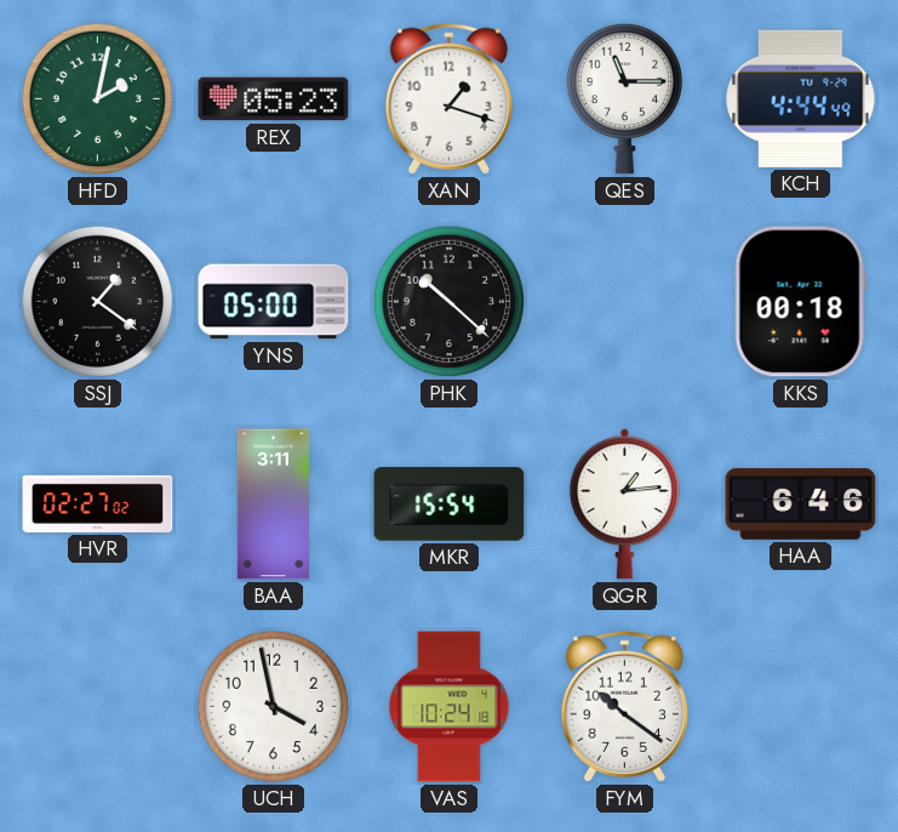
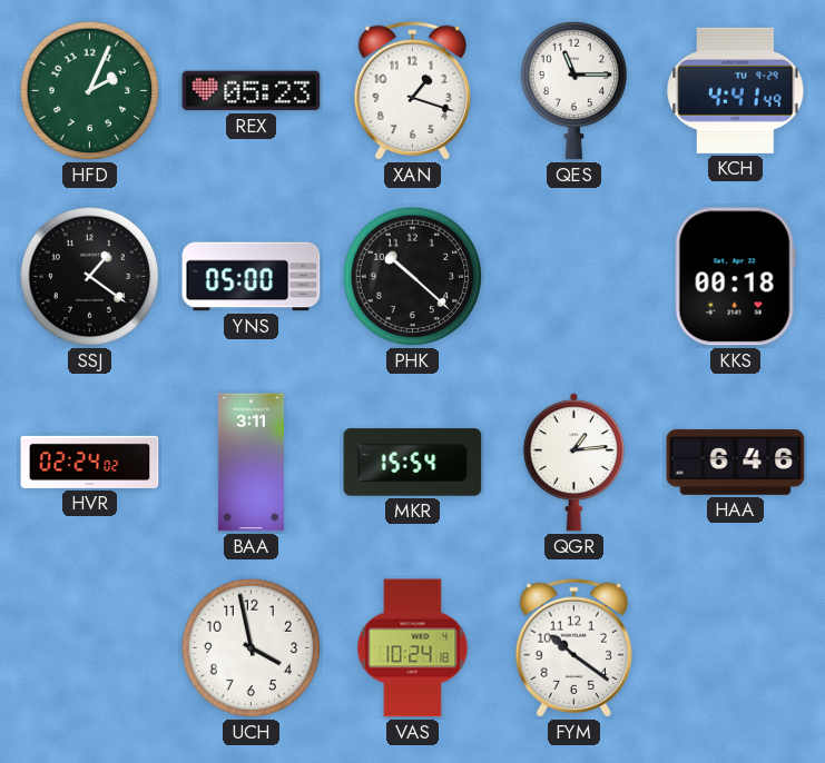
HFD: 2:02 -> 2:04
KCH: 4:44 -> 4:41
HVR: 02:27 -> 02:24
